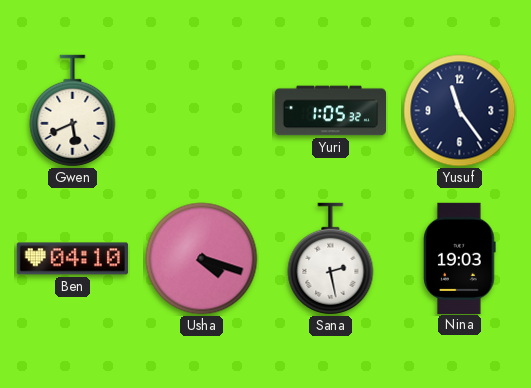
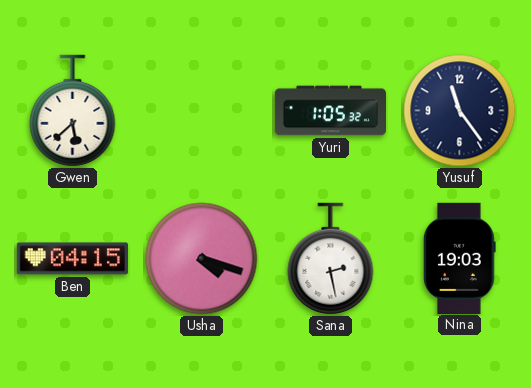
Gwen: 5:41 -> 5:38
Ben: 04:10 -> 04:15
